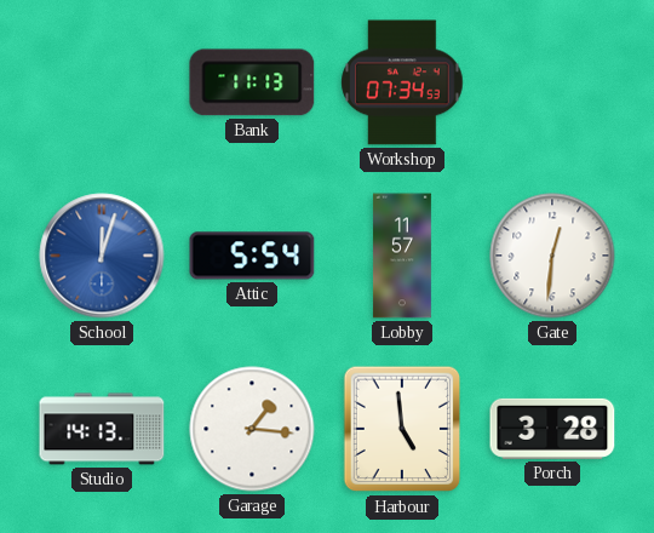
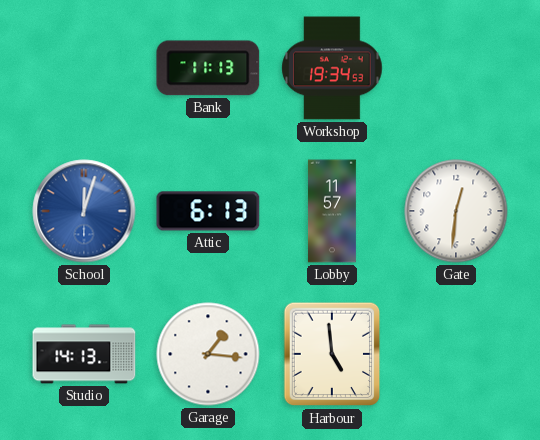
Workshop: 07:34 -> 19:34
Attic: 5:54 -> 6:13
Porch: 3:28 -> none
